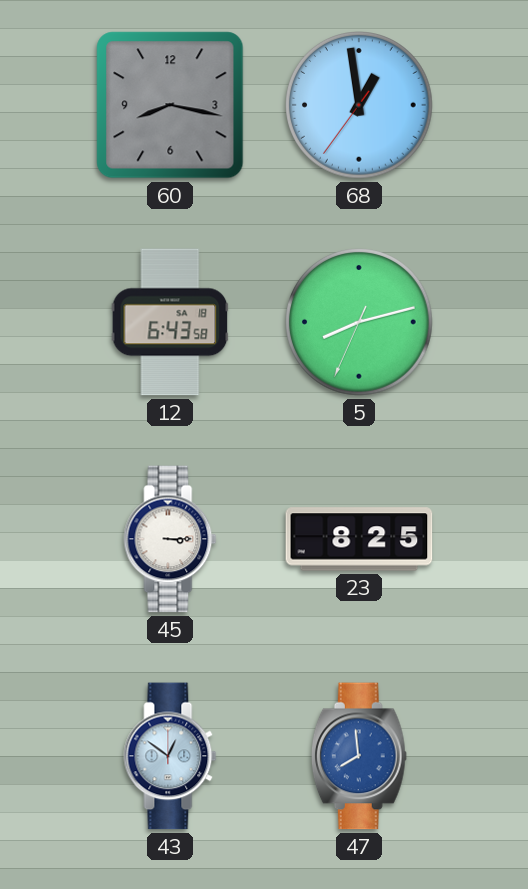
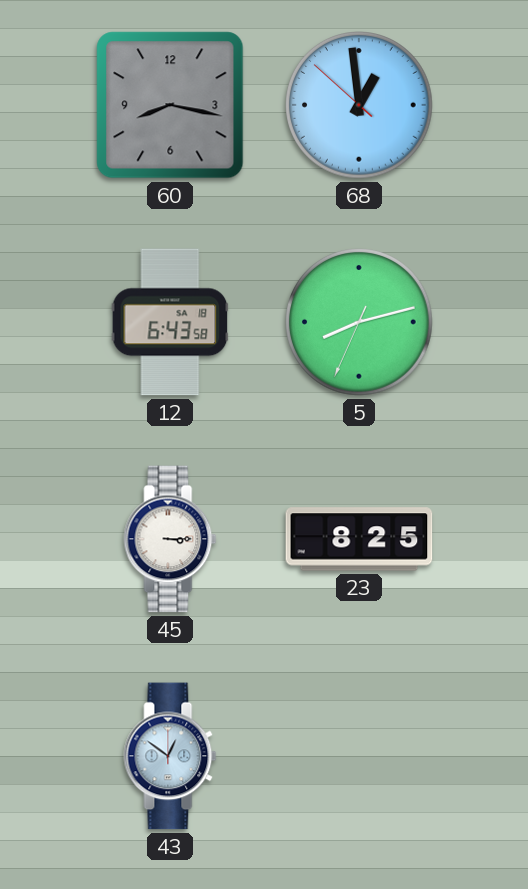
68: 12:58:36 -> 12:58:52
47: 7:59 -> none
